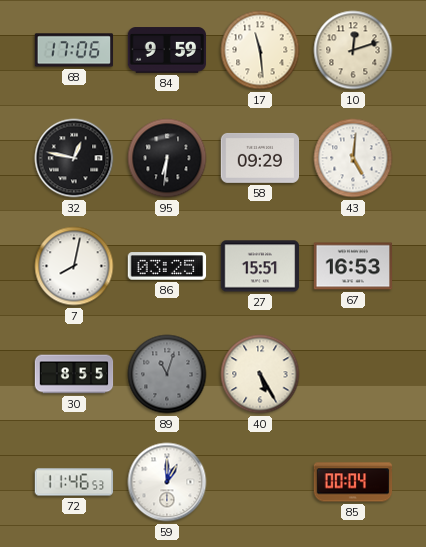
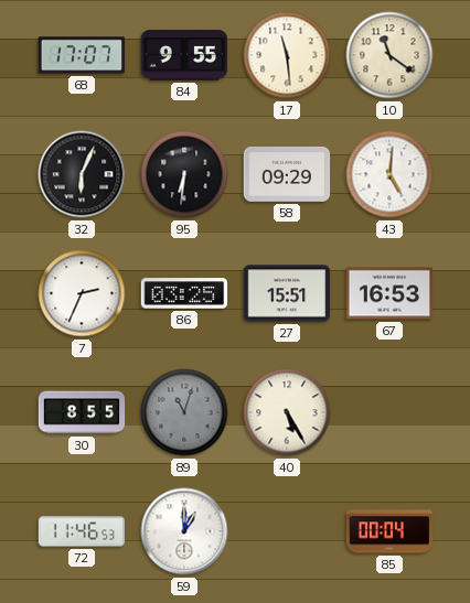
68: 17:06 -> 17:07
84: 9:59 -> 9:55
10: 12:12 -> 11:21
32: 12:47 -> 6:04
7: 8:02 -> 2:34
